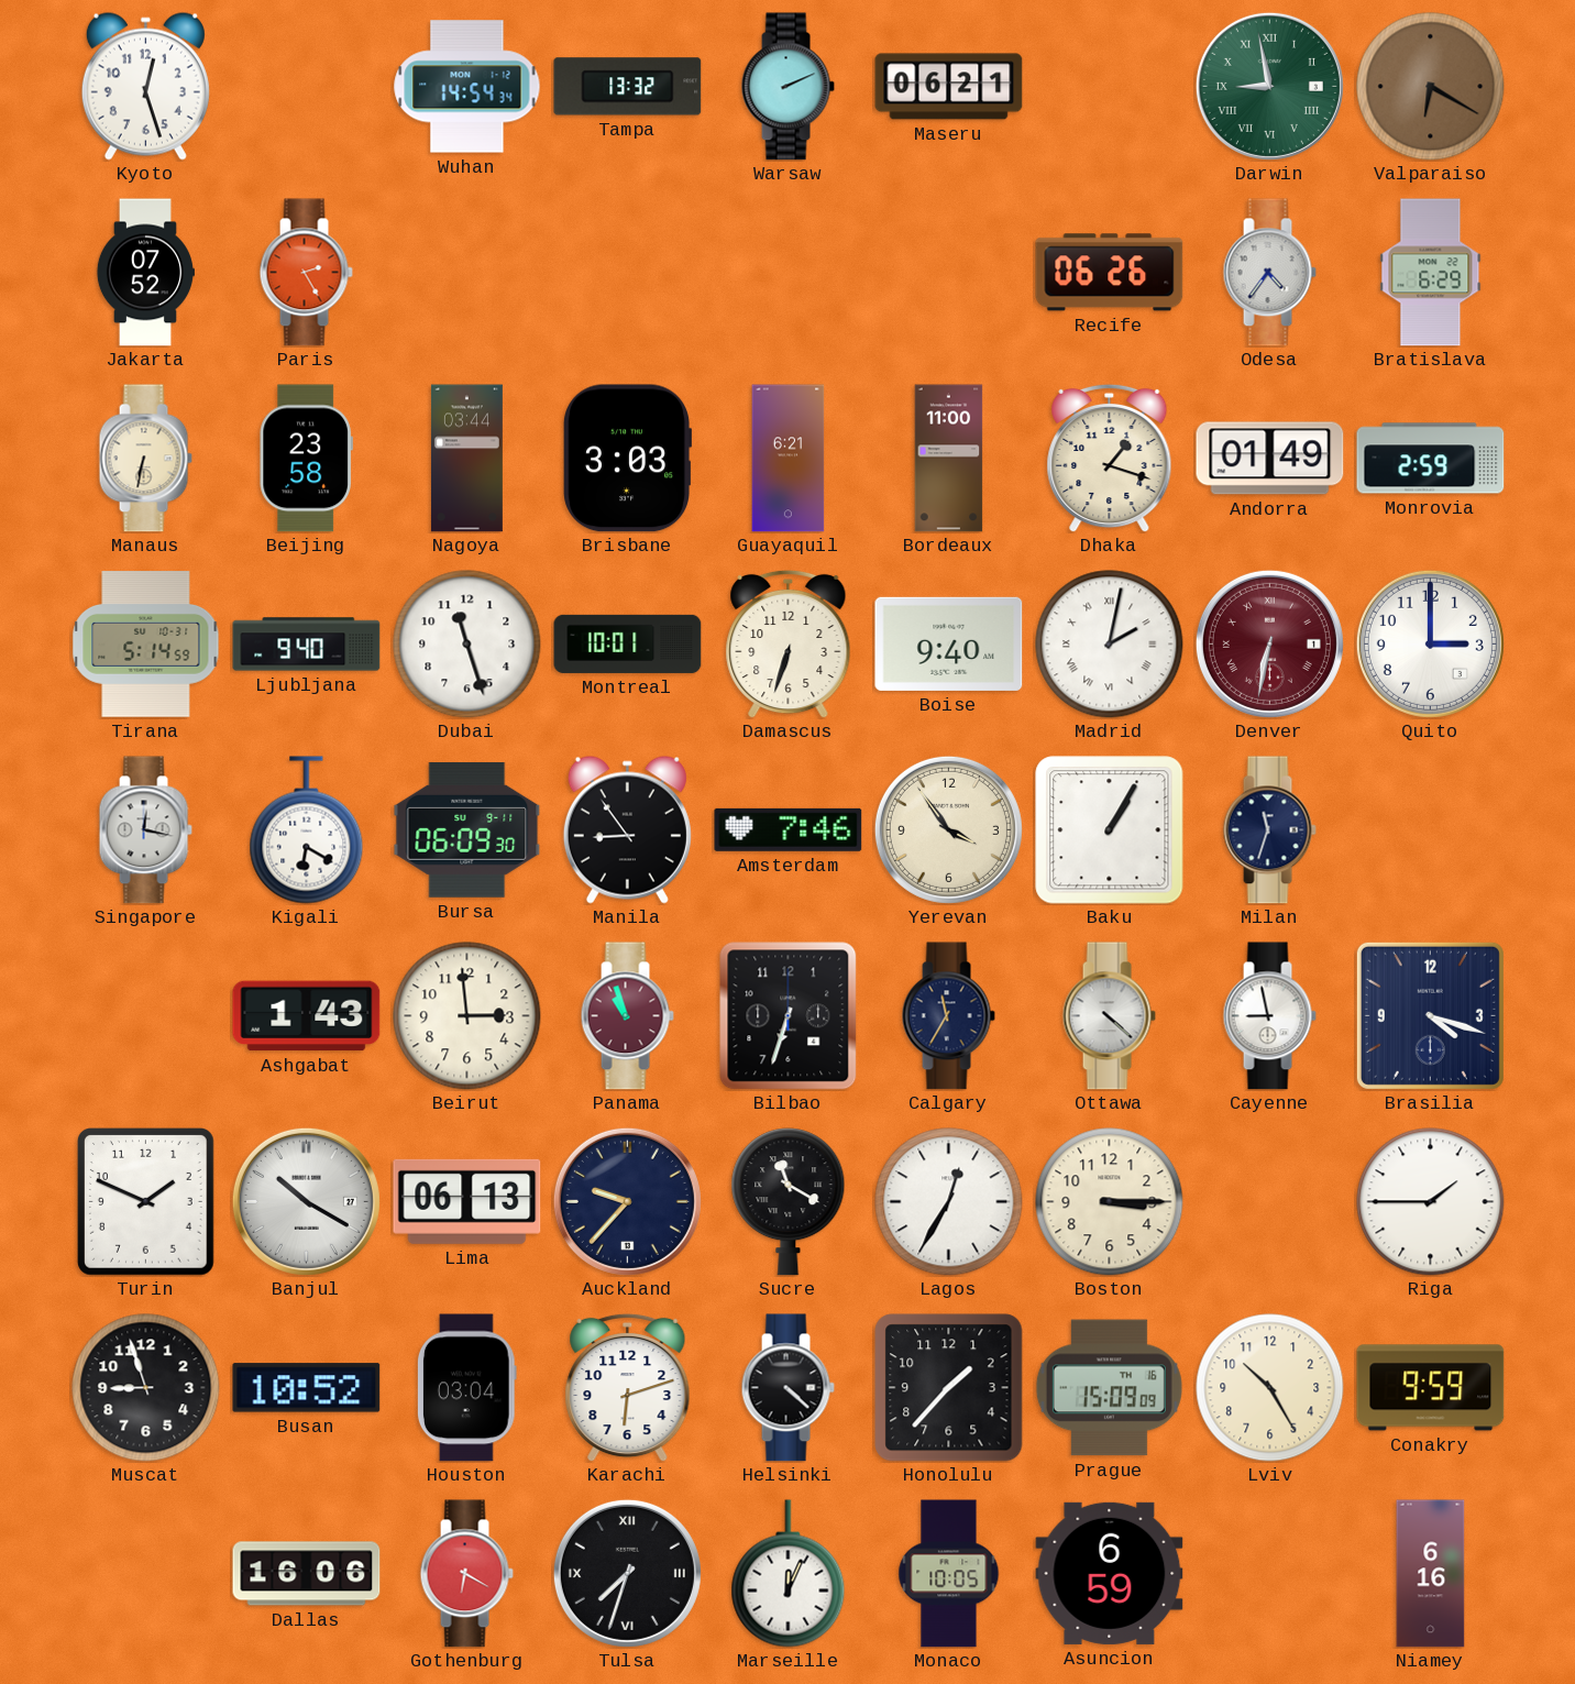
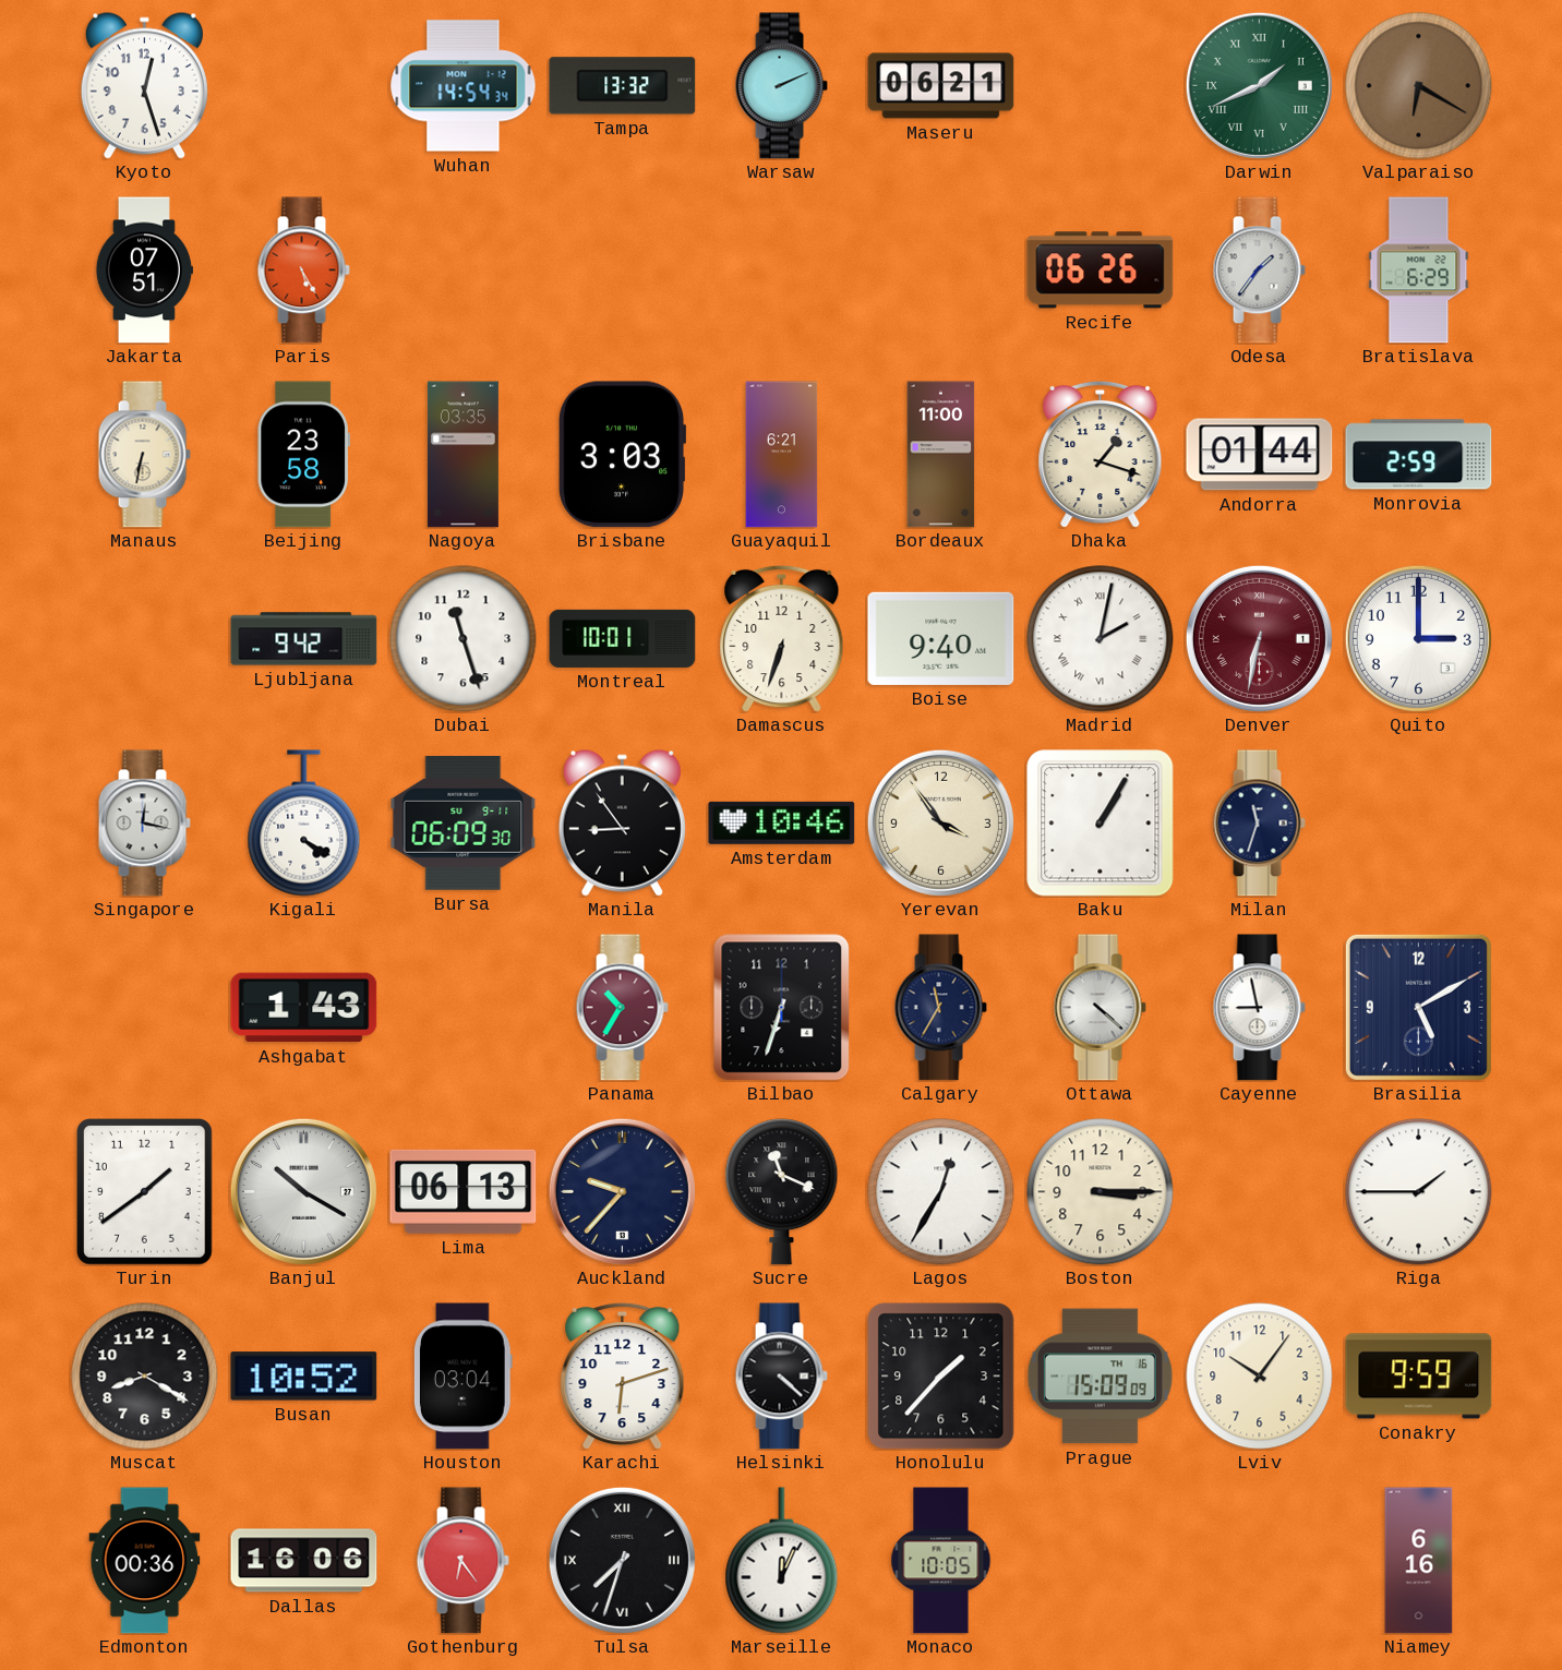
Darwin: 8:58 -> 1:41
Jakarta: 07:52 -> 07:51
Paris: 2:25 -> 5:25
Odesa: 4:36 -> 1:36
Nagoya: 03:44 -> 03:35
Andorra: 01:49 -> 01:44
Tirana: 5:14 -> none
Ljubljana: 9:40 -> 9:42
Kigali: 6:20 -> 4:20
Amsterdam: 7:46 -> 10:46
Beirut: 2:59 -> none
Panama: 10:57 -> 10:35
Brasilia: 4:18 -> 5:10
Turin: 1:49 -> 1:39
Sucre: 11:20 -> 11:19
Muscat: 8:57 -> 8:20
Lviv: 10:25 -> 10:06
Edmonton: none -> 00:36
Gothenburg: 6:20 -> 6:24
Asuncion: 6:59 -> none
